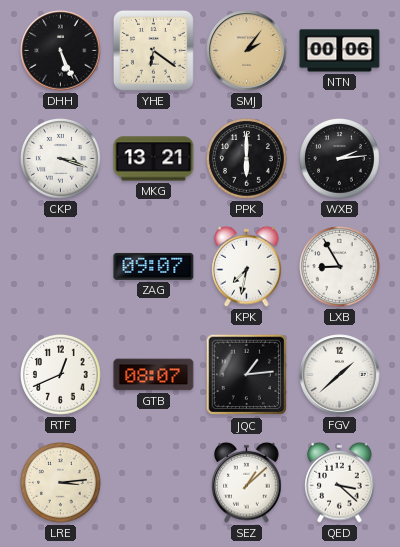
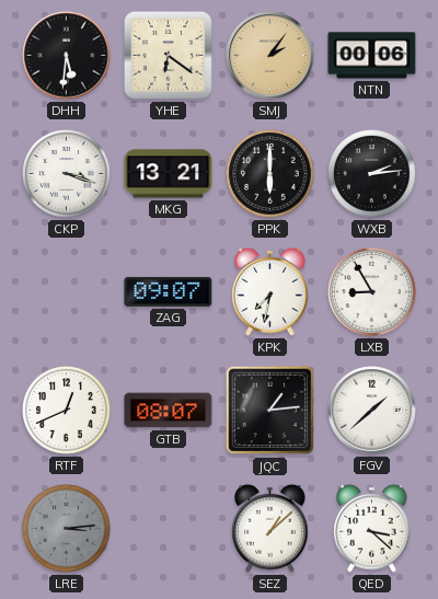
DHH: 5:26 -> 5:31
LRE dial: cream -> grey
